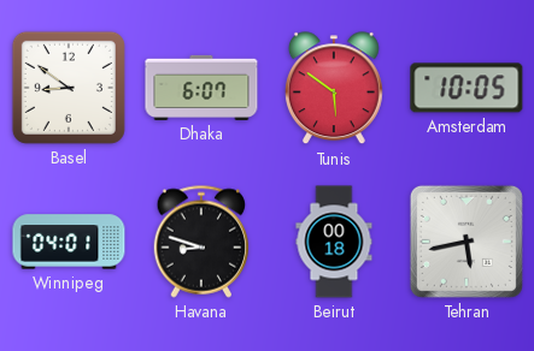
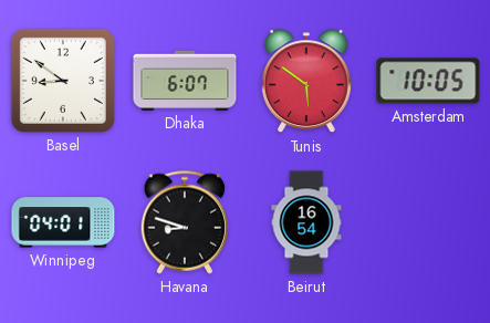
Beirut: 00:18 -> 16:54
Tehran: 5:43 -> none
